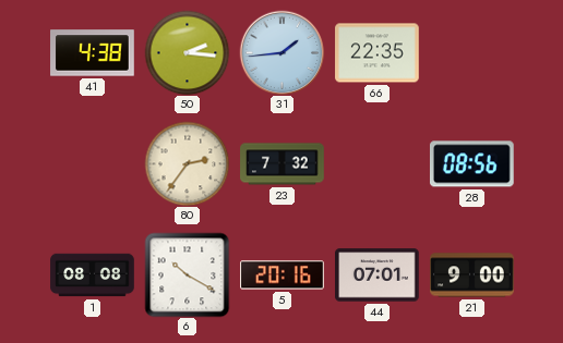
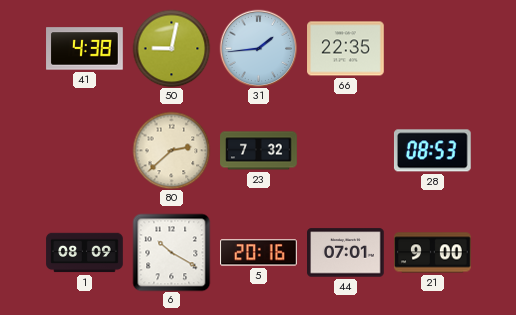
50: 2:16 -> 9:02
80: 2:36 -> 2:38
28: 08:56 -> 08:53
1: 08:08 -> 08:09
